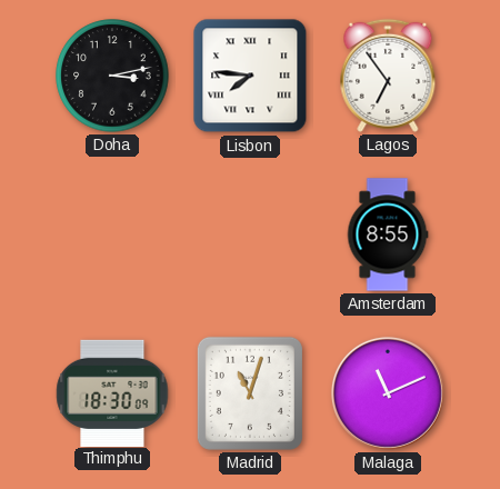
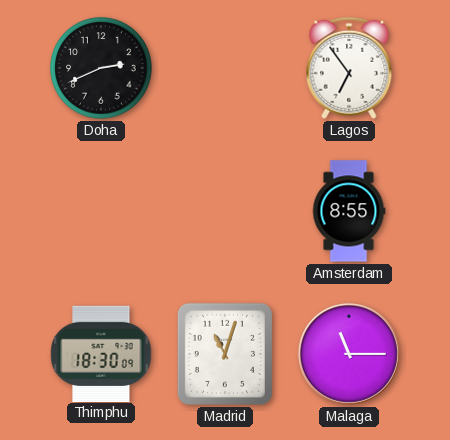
Doha: 3:13 -> 2:41
Lisbon: 7:46 -> none
Malaga: 11:11 -> 11:15
